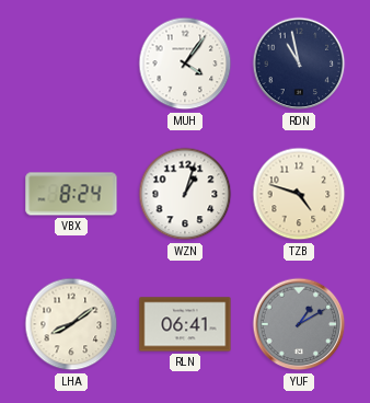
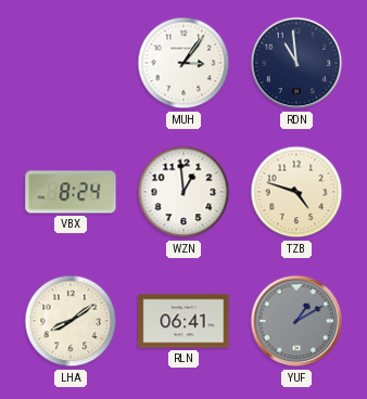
MUH: 4:06 -> 3:06
RDN: 10:58 -> 10:59
WZN: 1:03 -> 12:59
